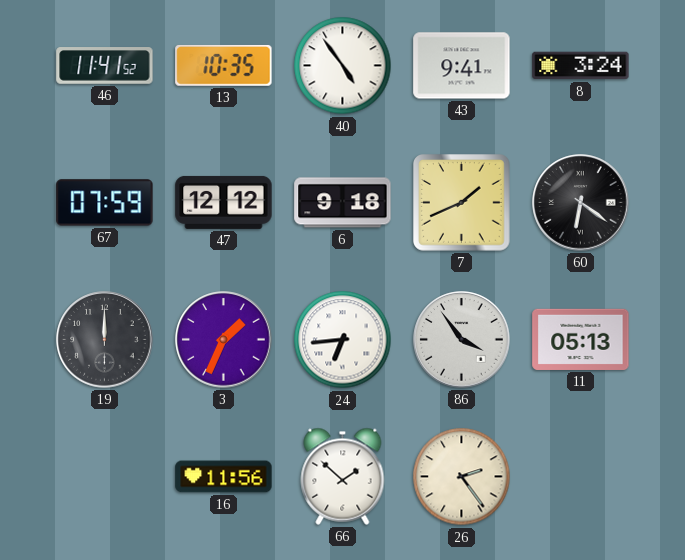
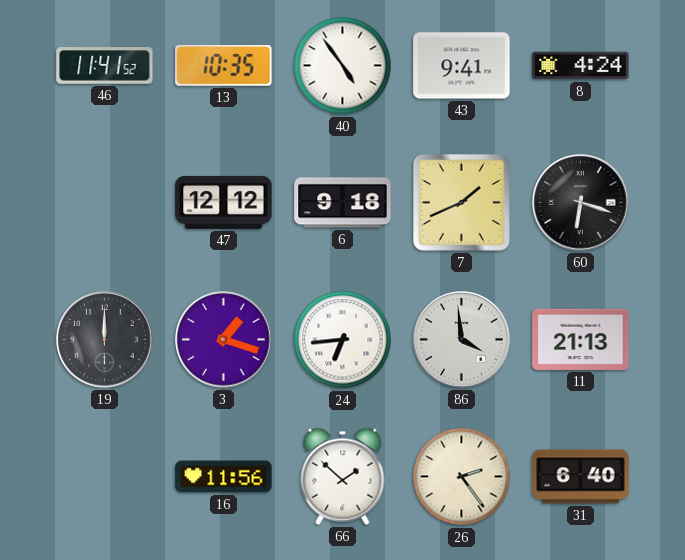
8: 3:24 -> 4:24
67: 07:59 -> none
60: 6:21 -> 6:18
3: 1:34 -> 1:18
86: 3:54 -> 3:59
11: 05:13 -> 21:13
31: none -> 6:40
